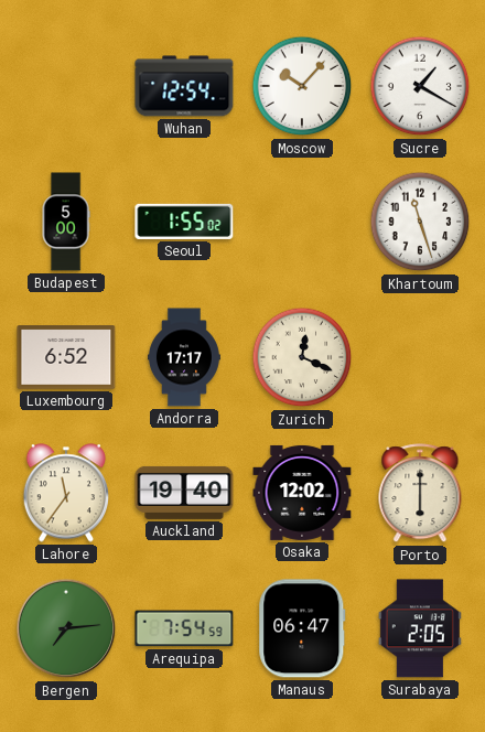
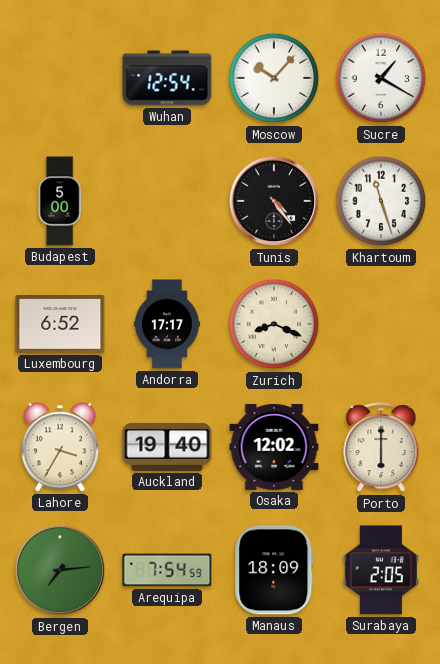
Seoul: 1:55 -> none
Tunis: none -> 4:24
Zurich: 12:19 -> 8:19
Lahore: 11:36 -> 3:35
Manaus: 06:47 -> 18:09
